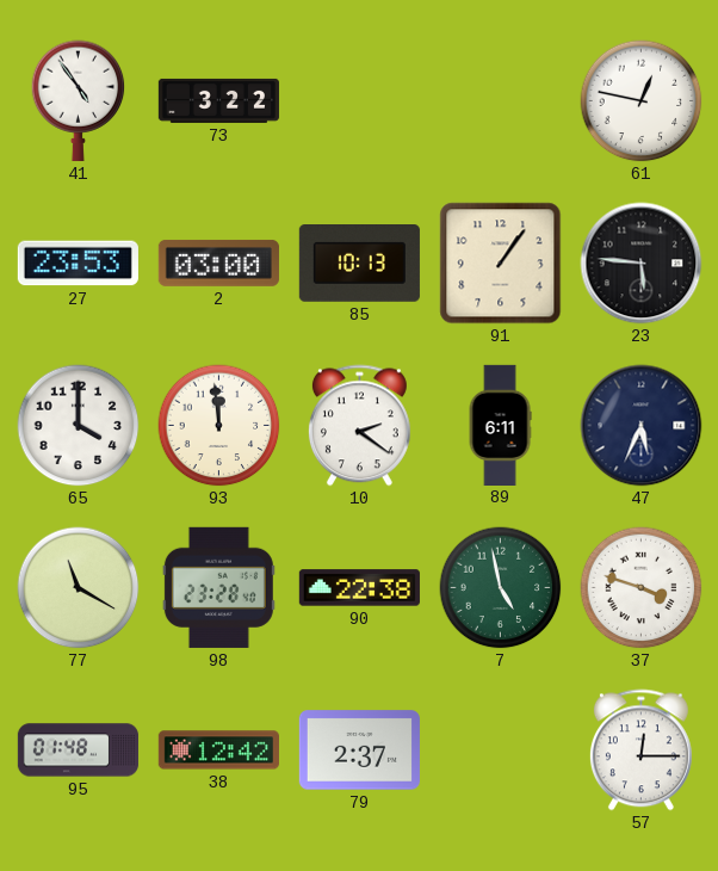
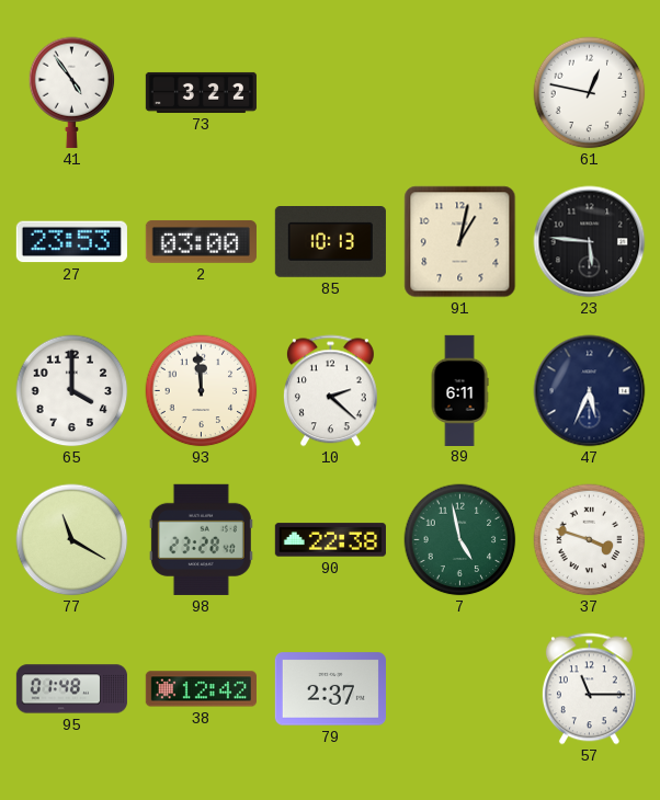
91: 1:06 -> 1:02
10: 2:21 -> 2:22
57: 12:15 -> 11:15
